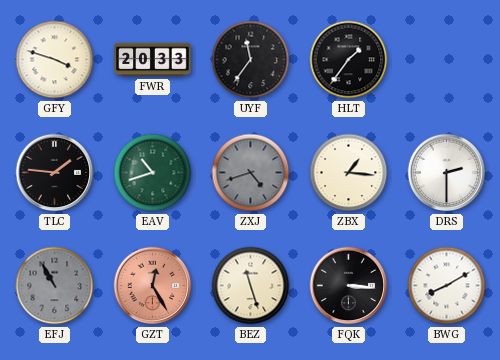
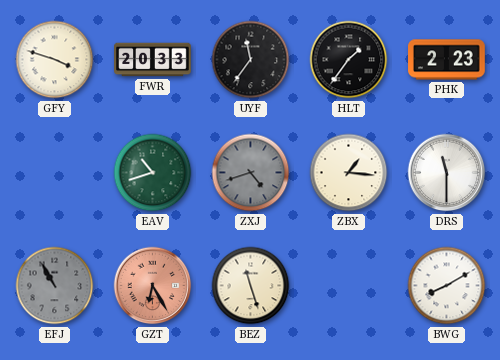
PHK: none -> 2:23
TLC: 1:46 -> none
DRS: 2:30 -> 11:30
GZT: 12:25 -> 6:25
FQK: 3:16 -> none
